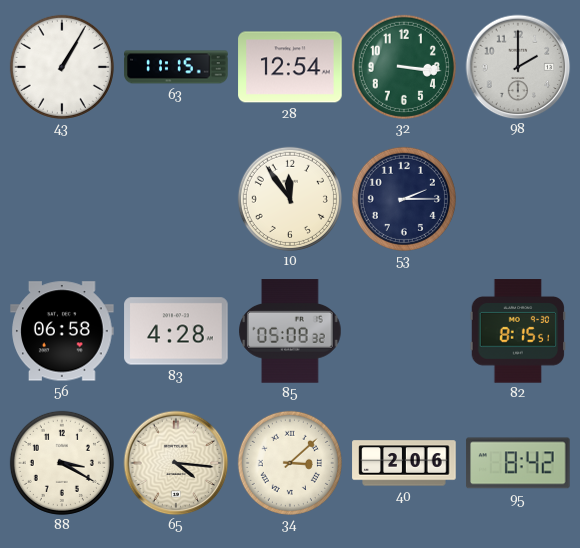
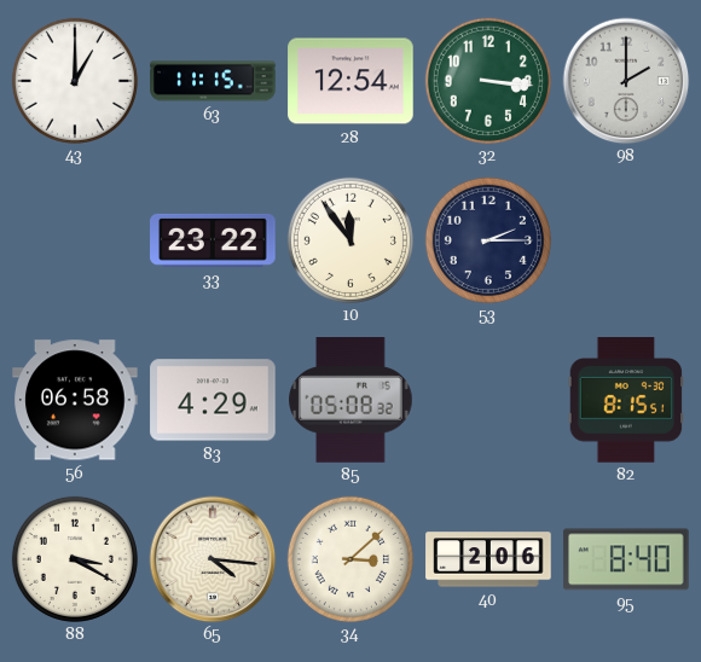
43: 1:05 -> 1:00
33: none -> 23:22
83: 4:28 -> 4:29
95: 8:42 -> 8:40
